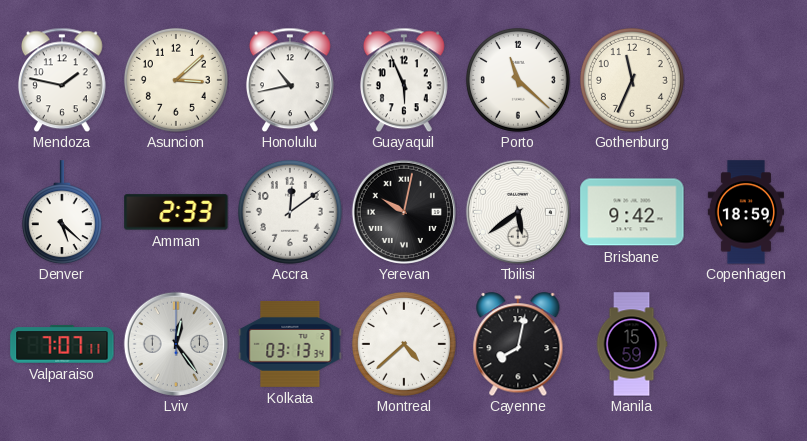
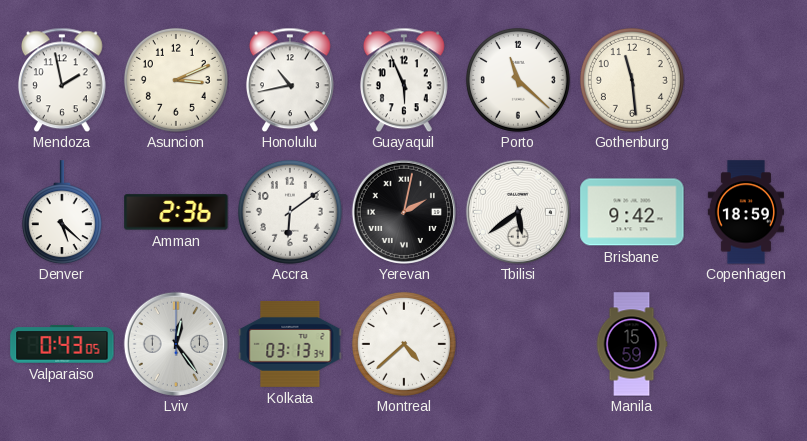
Mendoza: 1:47 -> 1:58
Asuncion: 3:08 -> 3:11
Gothenburg: 11:34 -> 11:29
Amman: 2:33 -> 2:36
Accra: 12:09 -> 6:09
Yerevan: 10:02 -> 2:02
Valparaiso: 7:07 -> 0:43
Cayenne: 8:02 -> none
